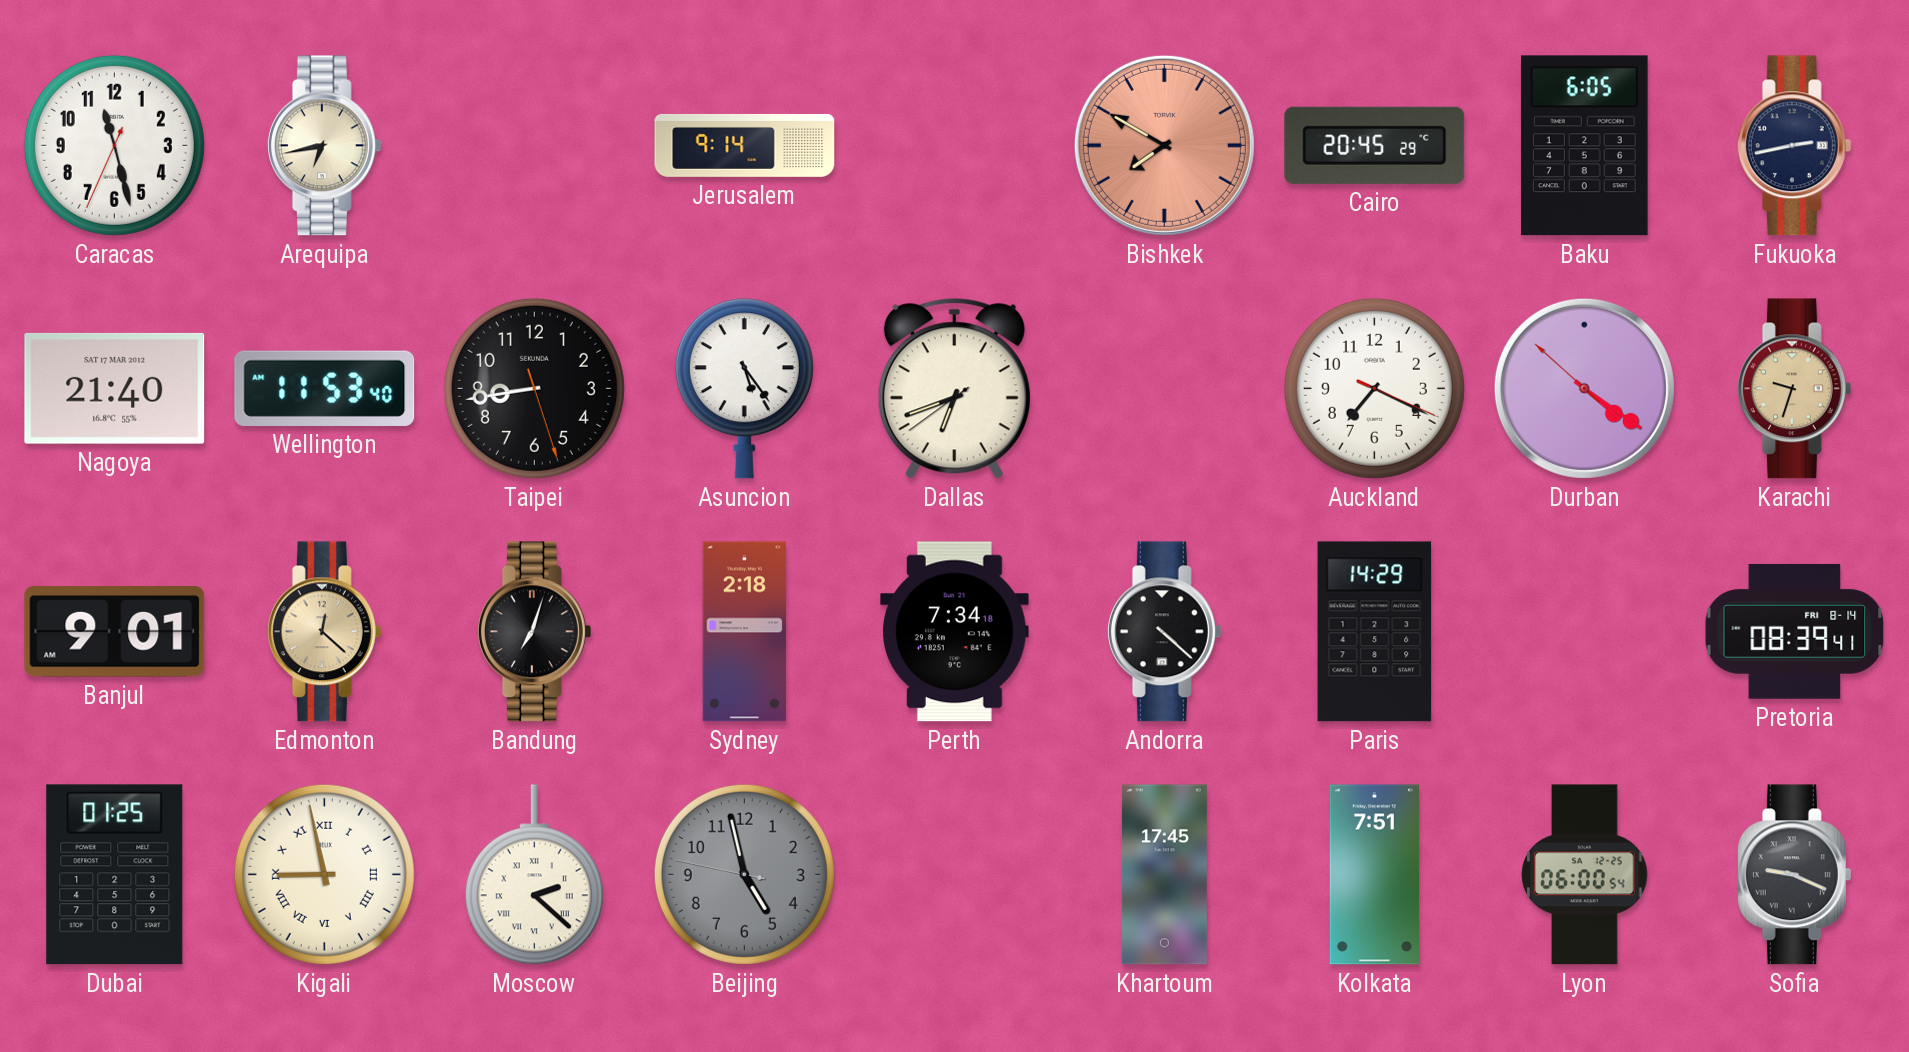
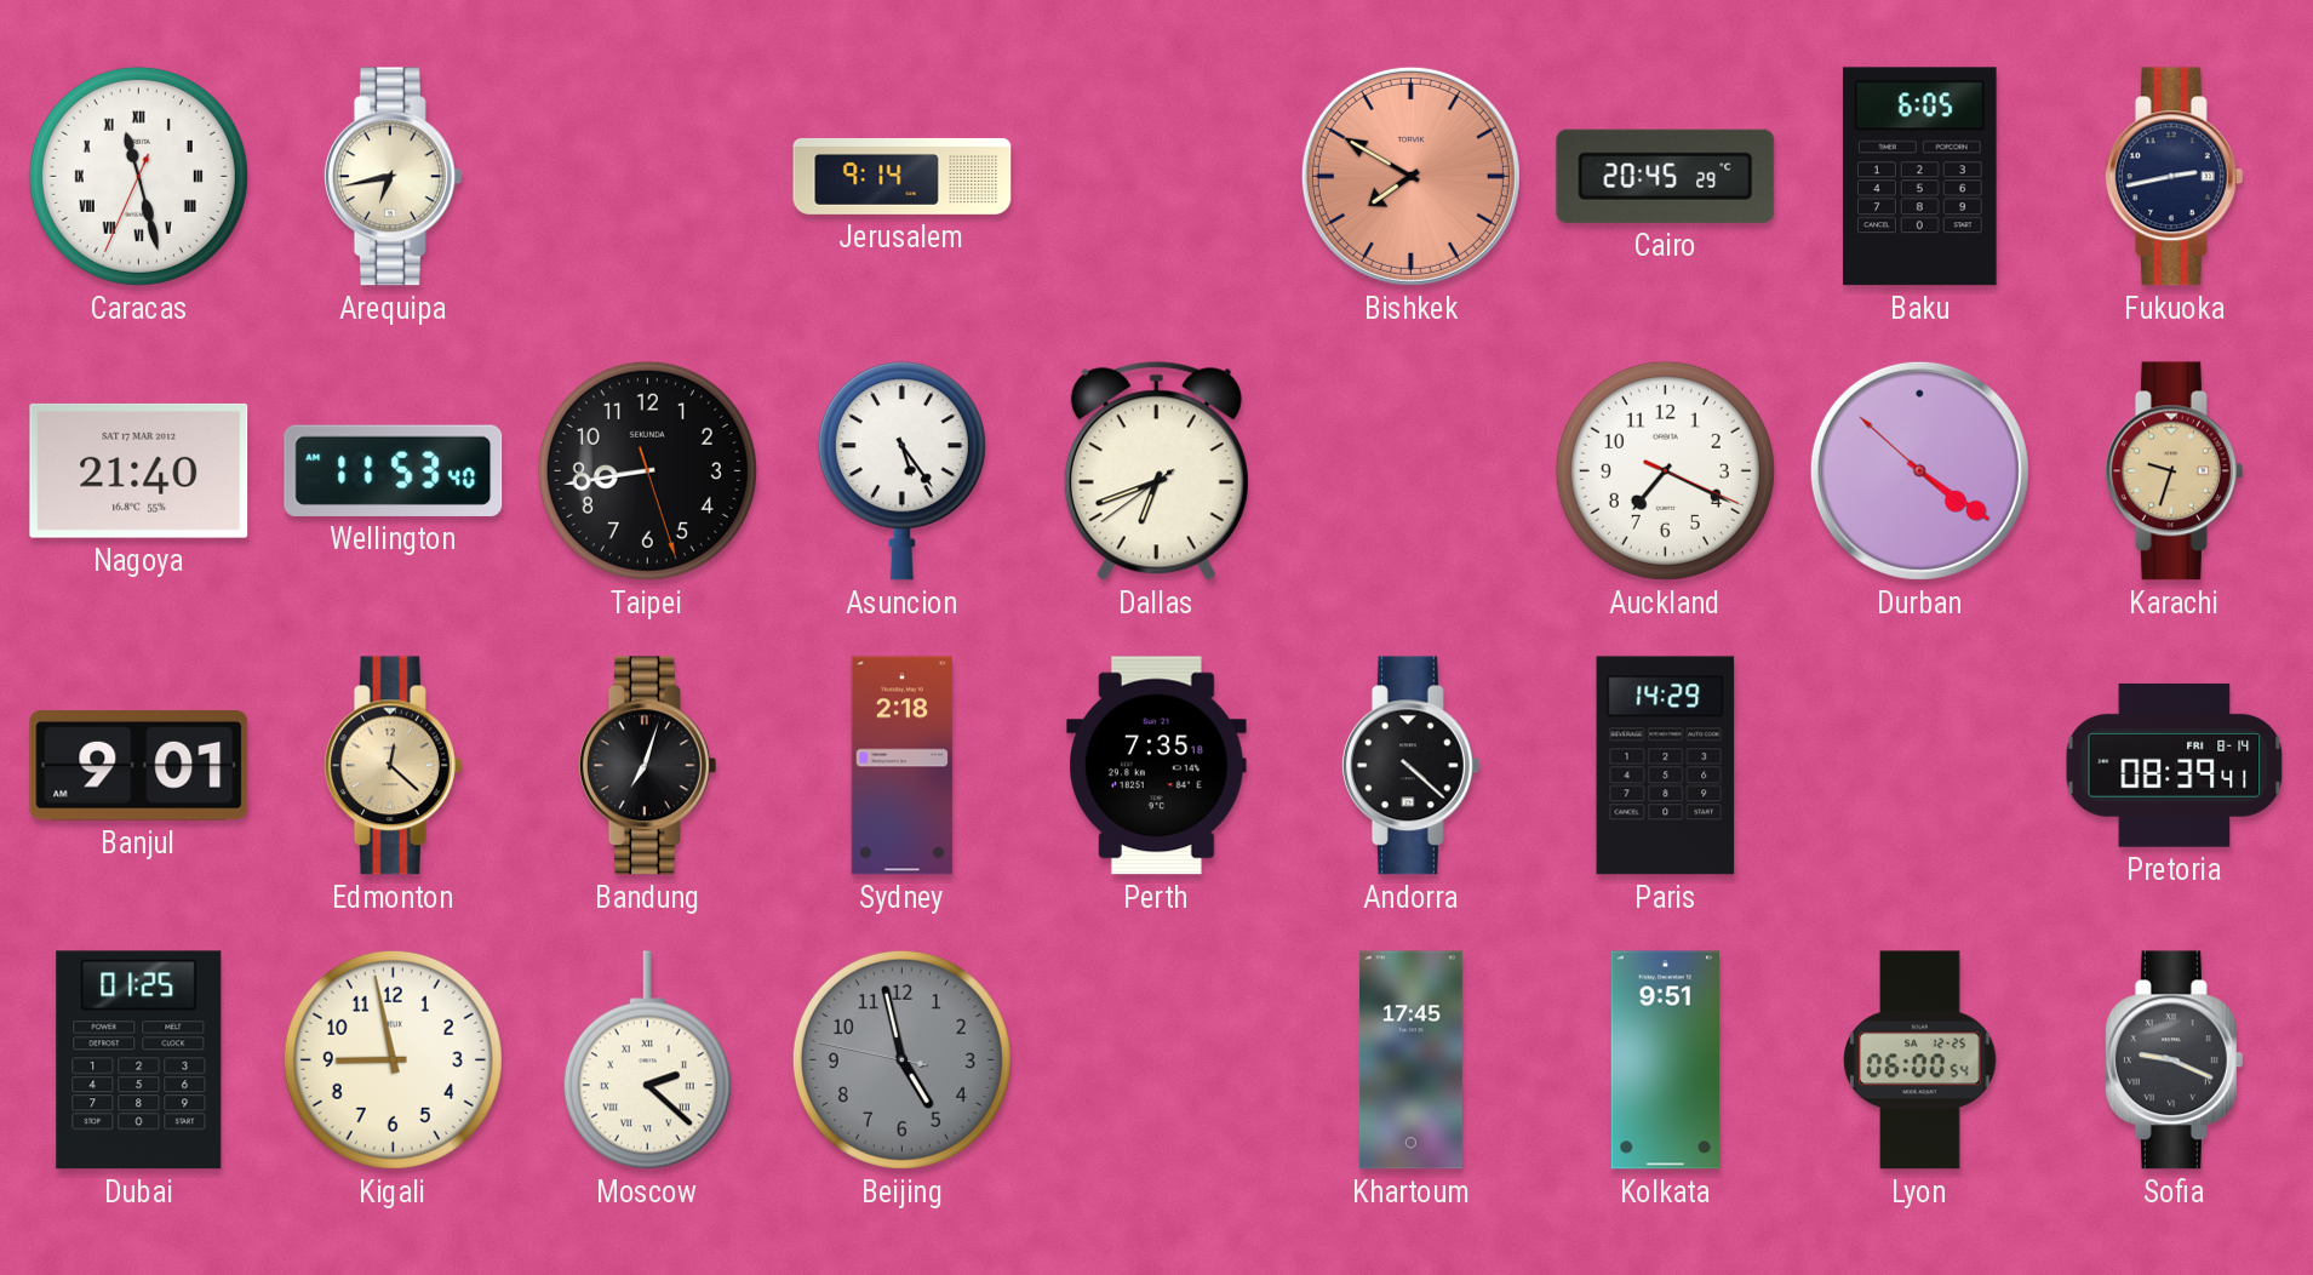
Caracas numerals: Arabic -> Roman
Perth: 7:34 -> 7:35
Kigali numerals: Roman -> Arabic
Kolkata: 7:51 -> 9:51
